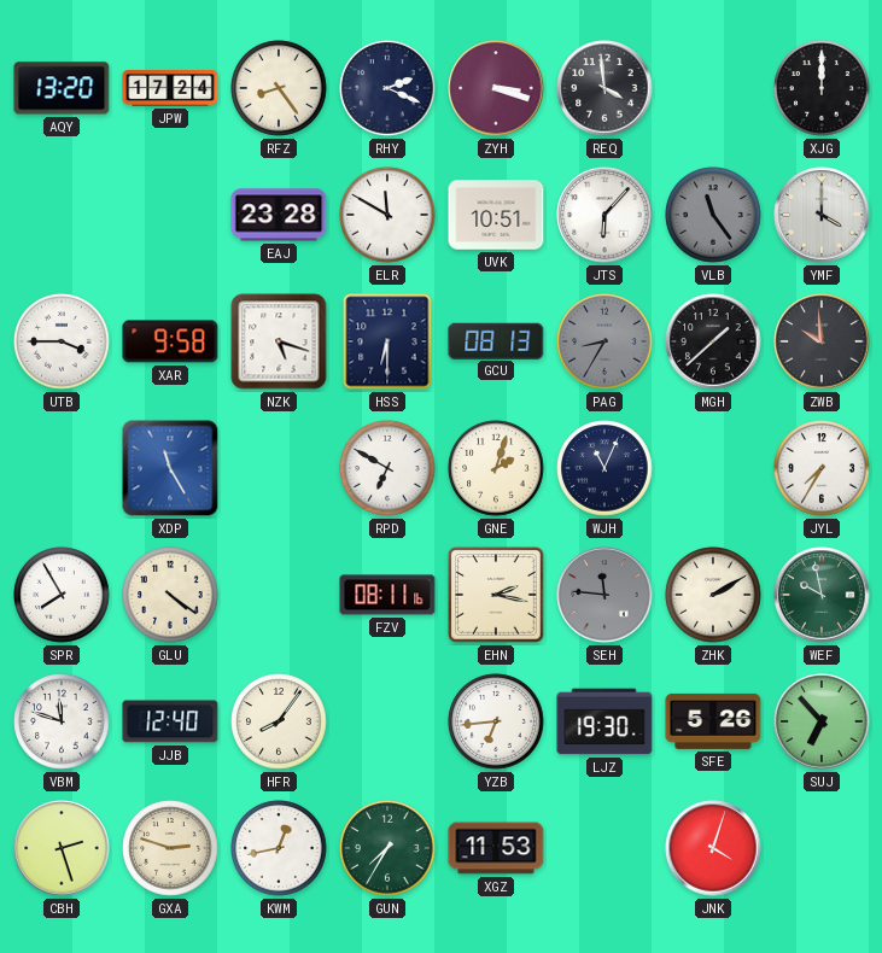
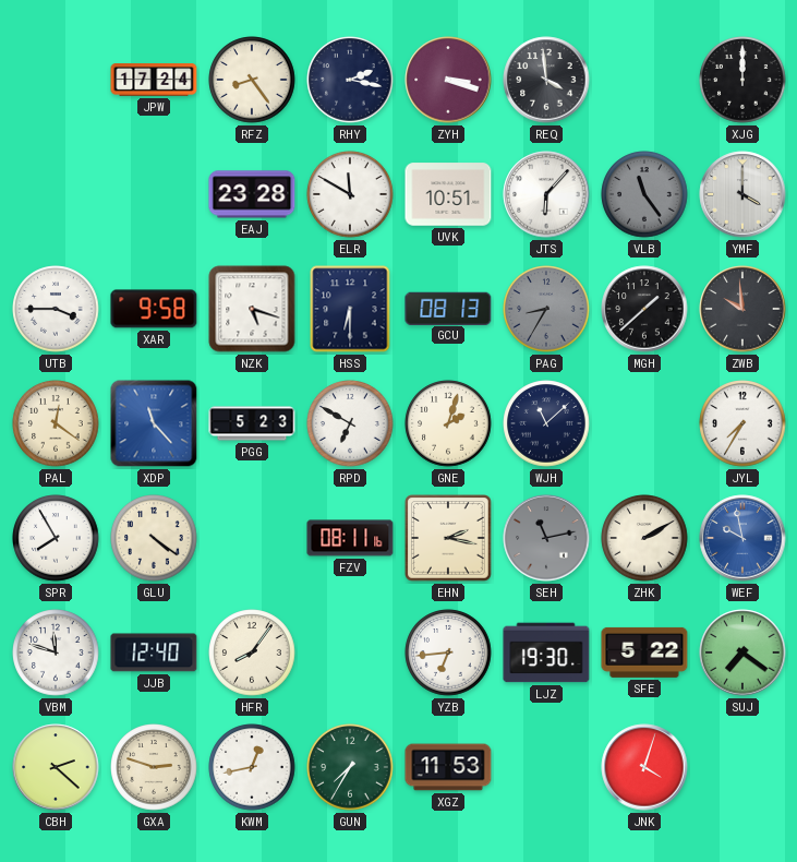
AQY: 13:20 -> none
RHY: 2:19 -> 2:17
PAL: none -> 12:21
XDP: 11:25 -> 11:23
PGG: none -> 5:23
WJH: 11:04 -> 11:08
SEH: 11:46 -> 11:13
WEF dial: green -> blue
SFE: 5:26 -> 5:22
SUJ: 6:53 -> 7:21
CBH: 2:27 -> 2:22
